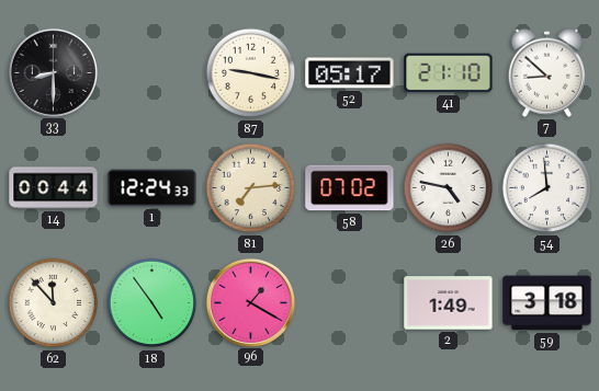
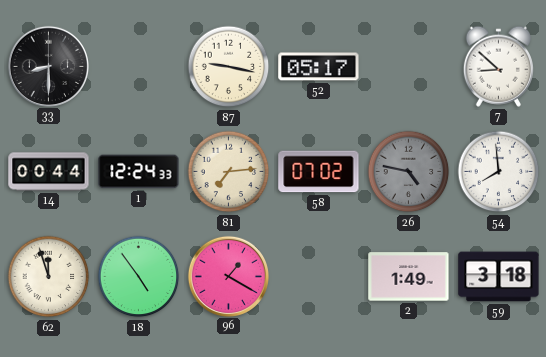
41: 21:10 -> none
26 dial: white -> grey
62: 11:53 -> 11:57
